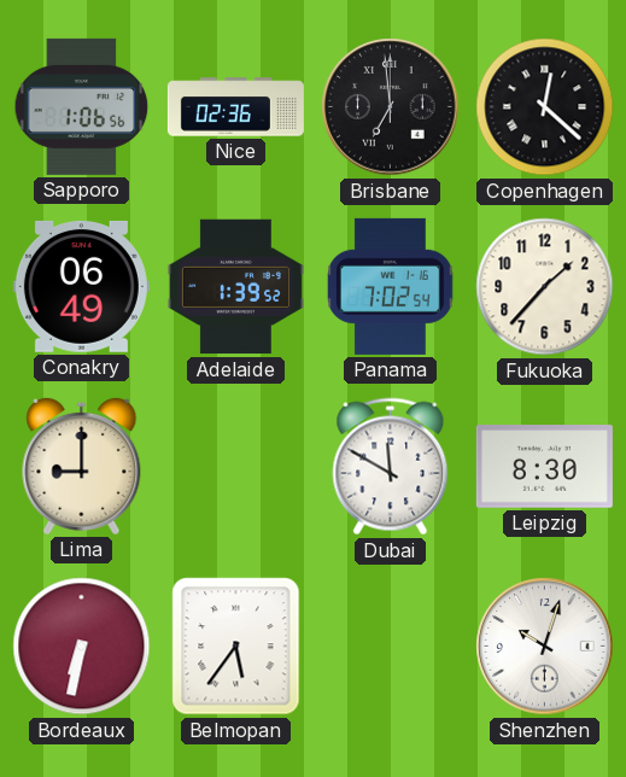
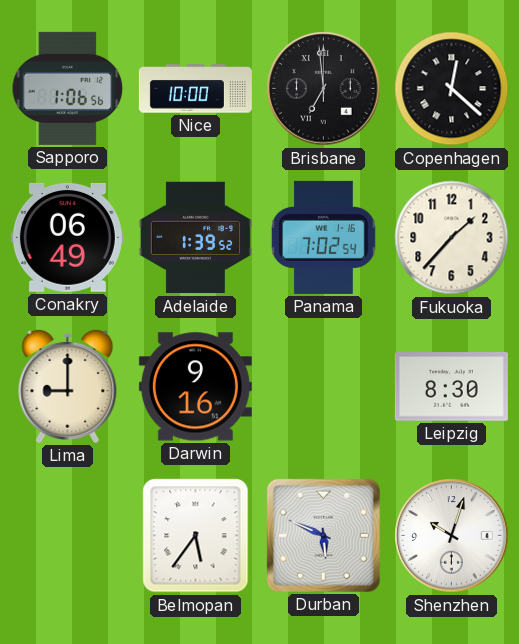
Nice: 02:36 -> 10:00
Darwin: none -> 9:16
Dubai: 11:50 -> none
Bordeaux: 6:32 -> none
Durban: none -> 5:49
